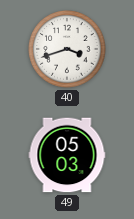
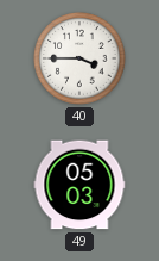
40: 3:42 -> 3:45
